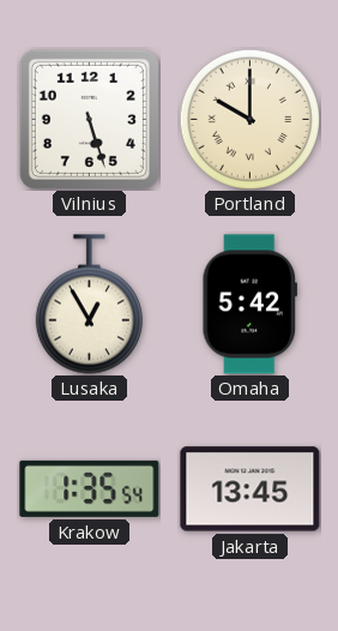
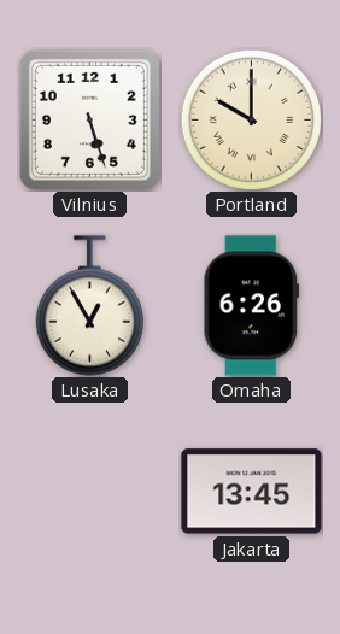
Omaha: 5:42 -> 6:26
Krakow: 1:35 -> none
